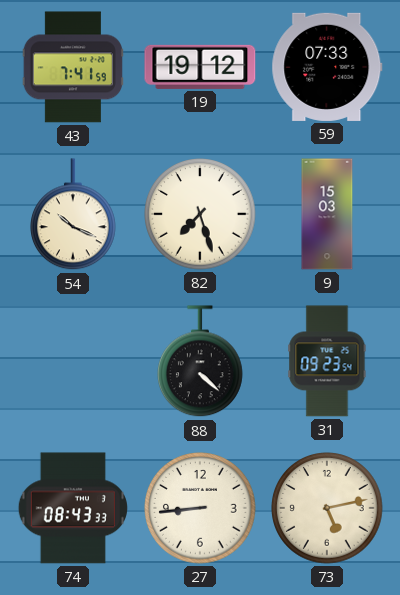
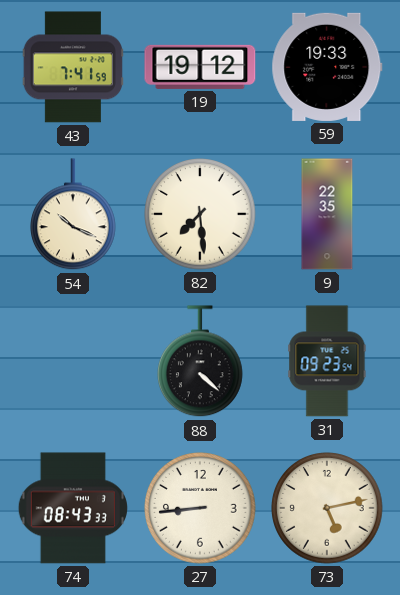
59: 07:33 -> 19:33
82: 7:27 -> 7:29
9: 15:03 -> 22:35
